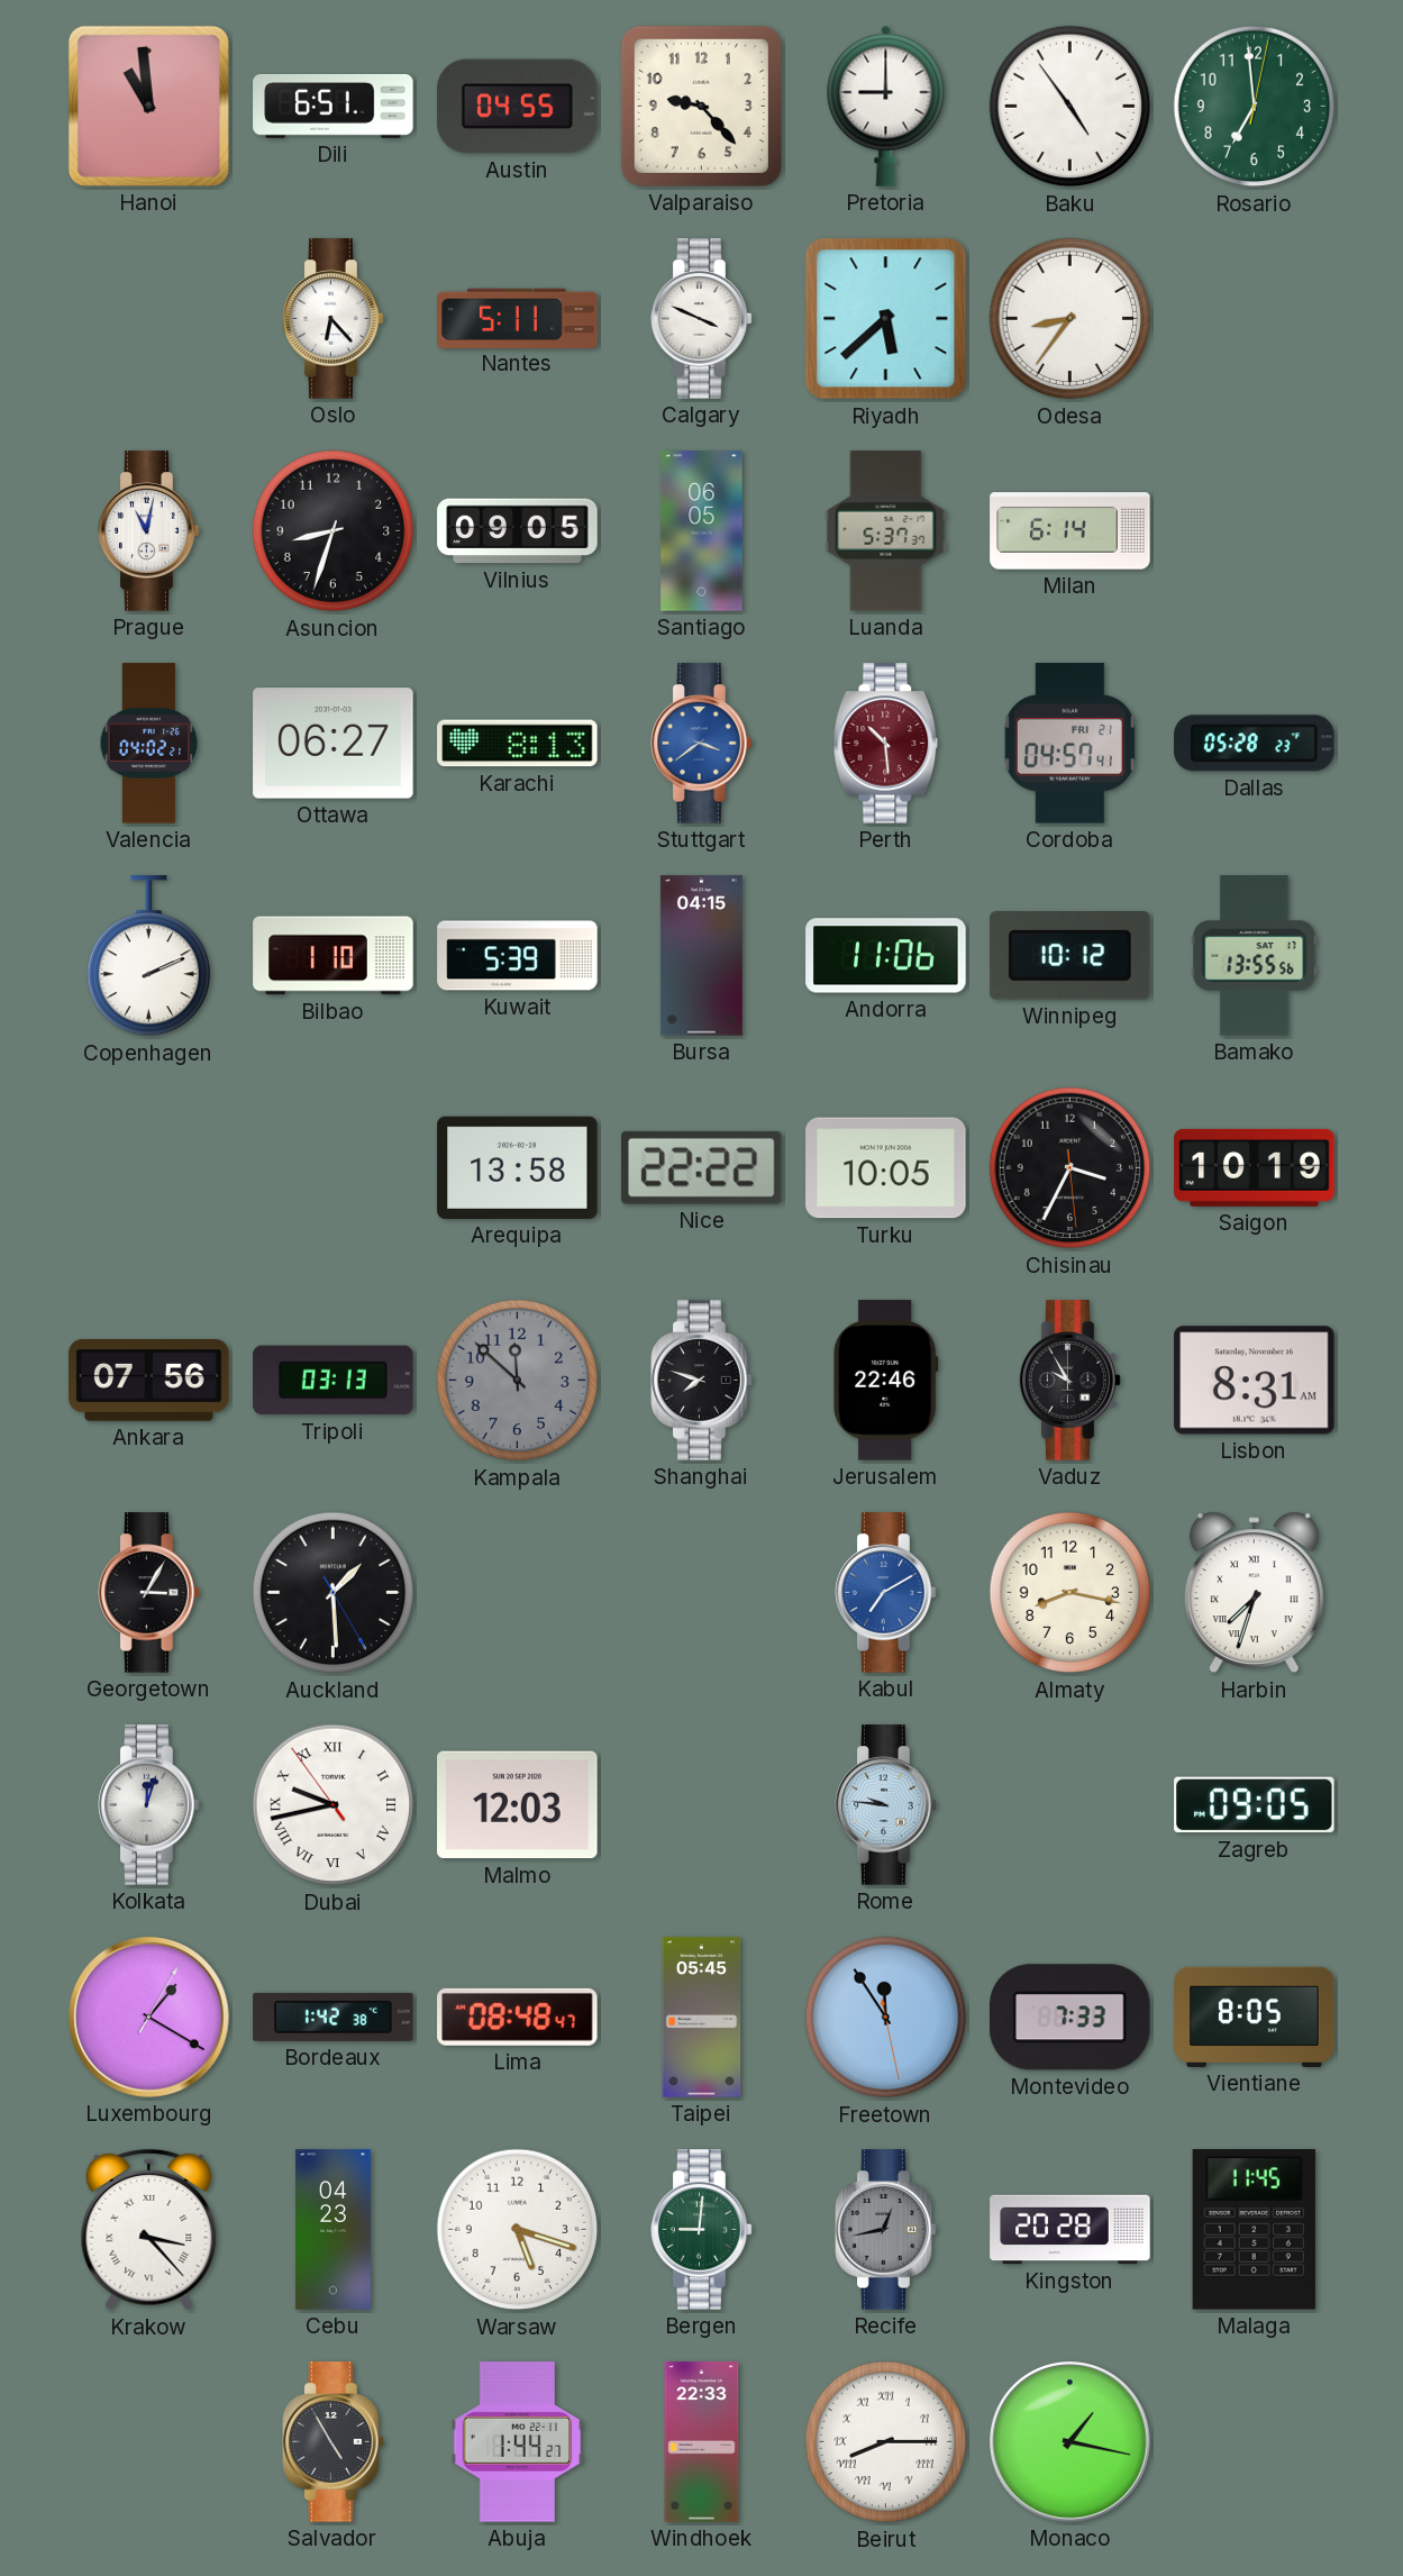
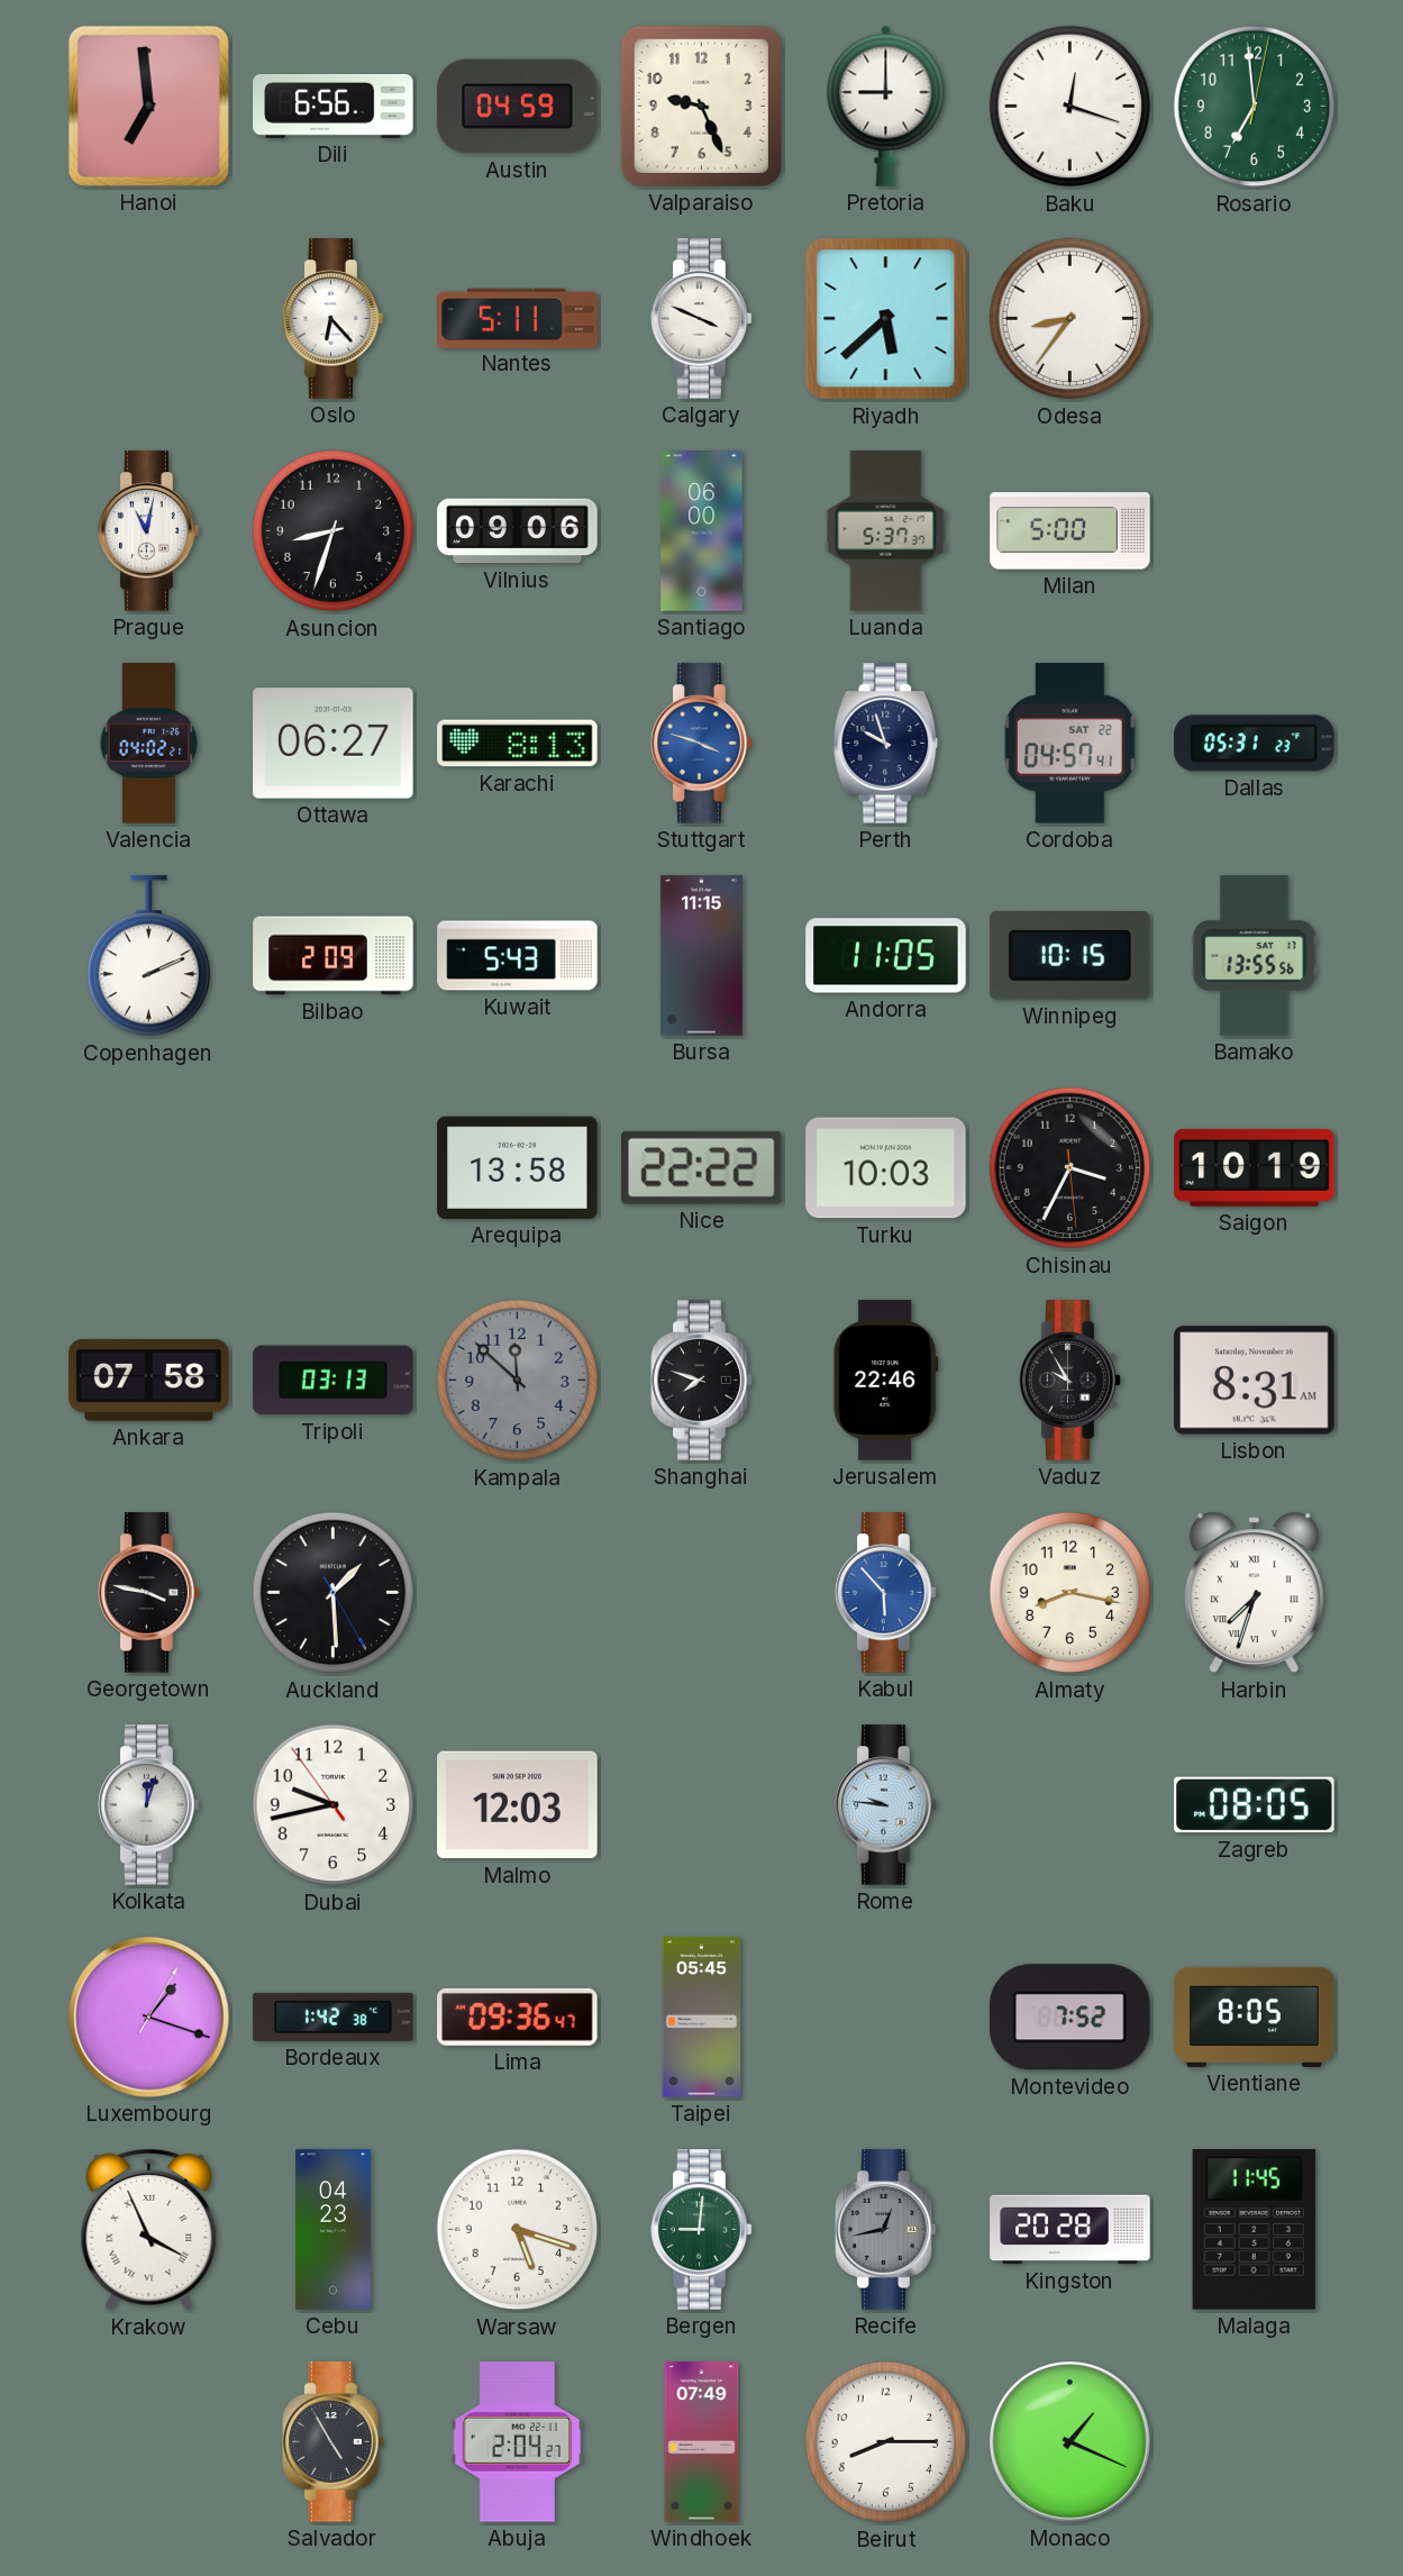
Hanoi: 10:59 -> 6:59
Dili: 6:51 -> 6:56
Austin: 04:55 -> 04:59
Valparaiso: 9:23 -> 9:26
Baku: 4:54 -> 12:18
Vilnius: 09:05 -> 09:06
Santiago: 06:05 -> 06:00
Milan: 6:14 -> 5:00
Stuttgart: 3:39 -> 3:48
Perth: 10:29 -> 9:57
Perth dial: burgundy -> navy
Cordoba date: FRI 21 -> SAT 22
Dallas: 05:28 -> 05:31
Bilbao: 1:10 -> 2:09
Kuwait: 5:39 -> 5:43
Bursa: 04:15 -> 11:15
Andorra: 11:06 -> 11:05
Winnipeg: 10:12 -> 10:15
Turku: 10:05 -> 10:03
Ankara: 07:56 -> 07:58
Georgetown: 3:05 -> 3:47
Kabul: 7:10 -> 5:53
Dubai numerals: Roman -> Arabic
Zagreb: 09:05 -> 08:05
Luxembourg: 1:20 -> 1:18
Lima: 08:48 -> 09:36
Freetown: 11:54 -> none
Montevideo: 7:33 -> 7:52
Krakow: 3:23 -> 3:56
Abuja: 1:44 -> 2:04
Windhoek: 22:33 -> 07:49
Beirut numerals: Roman -> Arabic
Monaco: 1:17 -> 1:19
